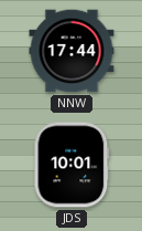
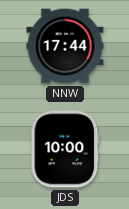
JDS: 10:01 -> 10:00
